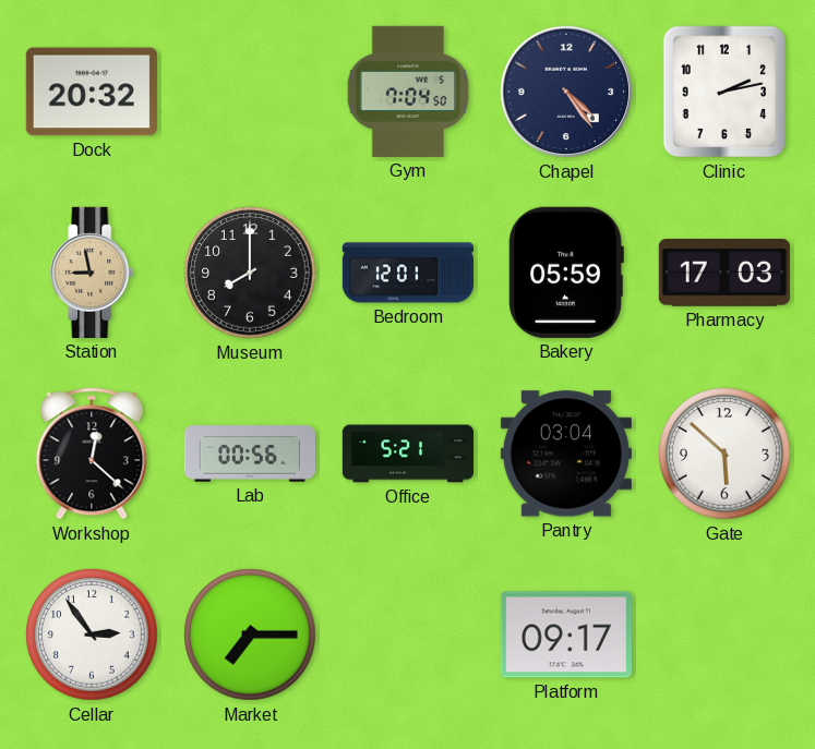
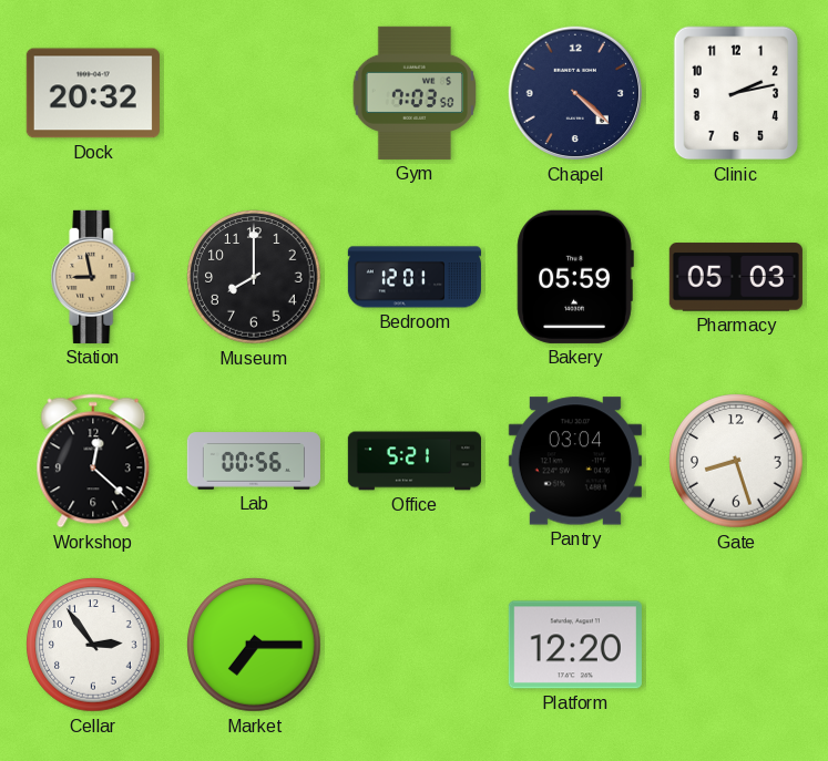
Gym: 7:04 -> 7:03
Chapel: 4:24 -> 4:22
Pharmacy: 17:03 -> 05:03
Gate: 5:52 -> 8:27
Platform: 09:17 -> 12:20
